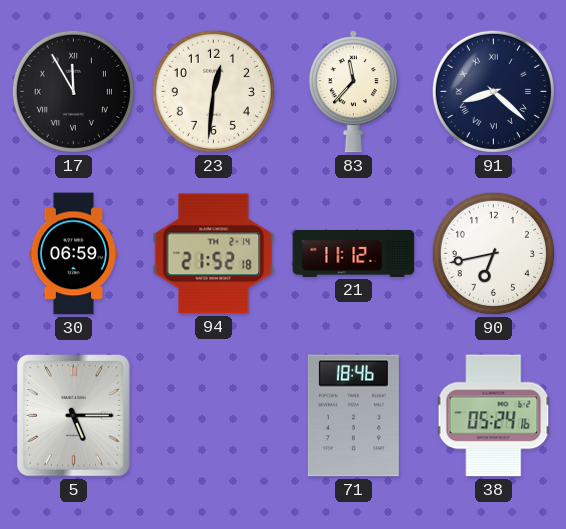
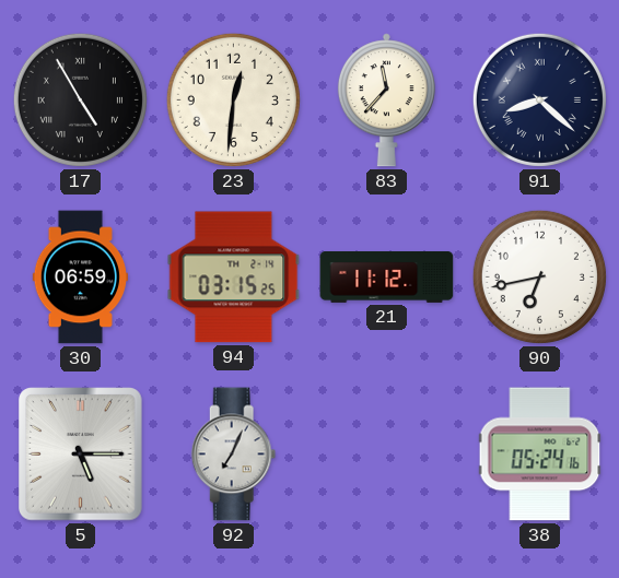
17: 11:55 -> 4:55
94: 21:52 -> 03:15
92: none -> 7:04
71: 18:46 -> none
